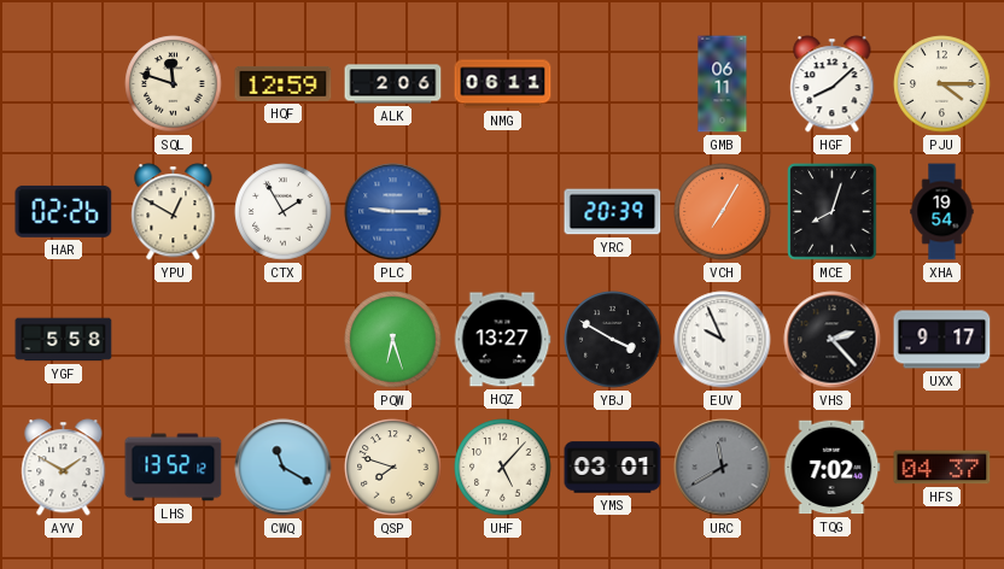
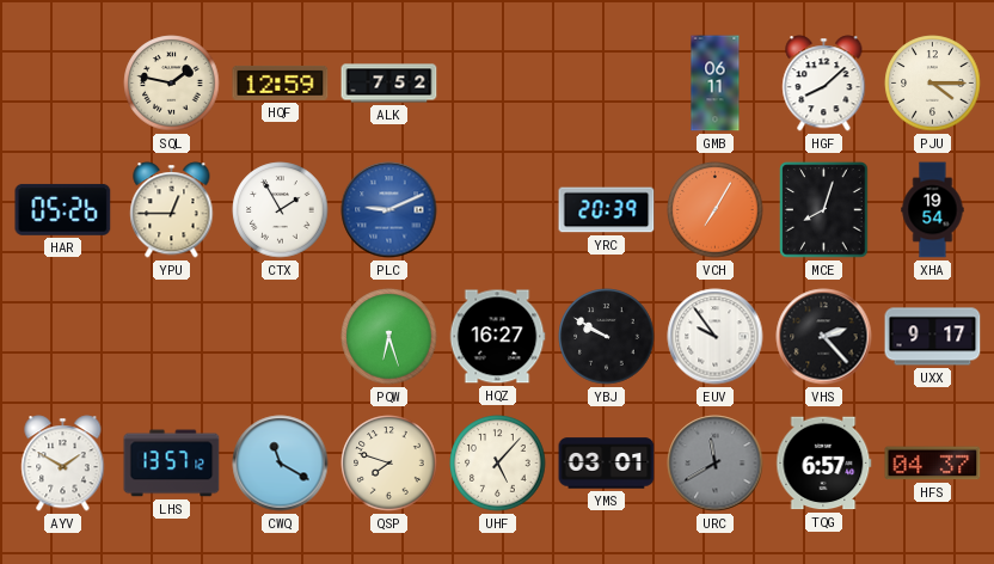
SQL: 11:48 -> 1:47
ALK: 2:06 -> 7:52
NMG: 06:11 -> none
HAR: 02:26 -> 05:26
YPU: 12:50 -> 12:45
PLC: 9:15 -> 9:11
YGF: 5:58 -> none
HQZ: 13:27 -> 16:27
YBJ: 3:50 -> 9:50
EUV: 9:56 -> 9:54
LHS: 13:52 -> 13:57
TQG: 7:02 -> 6:57
